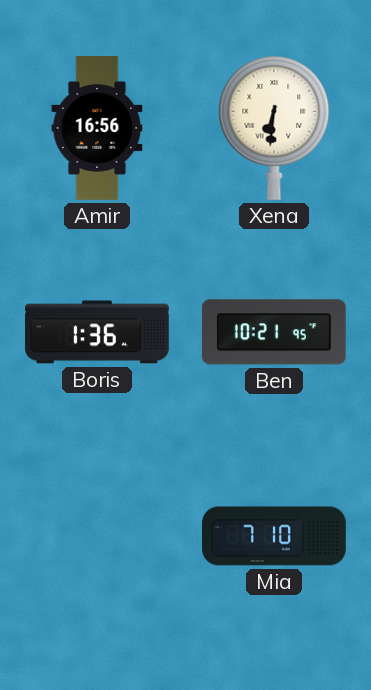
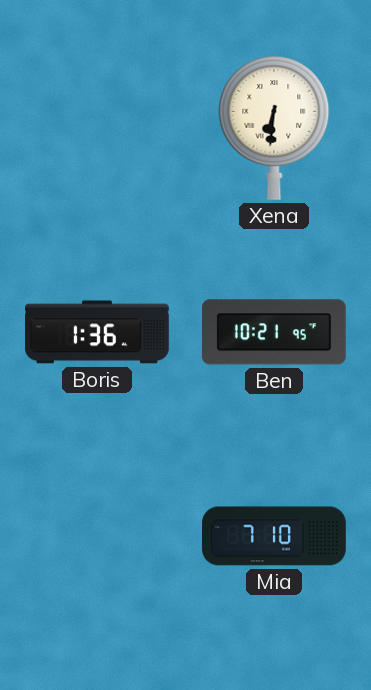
Amir: 16:56 -> none
